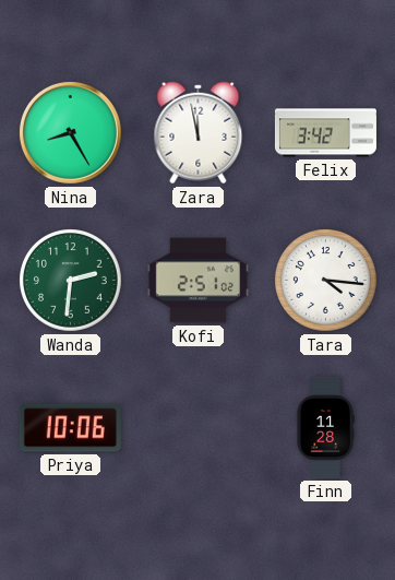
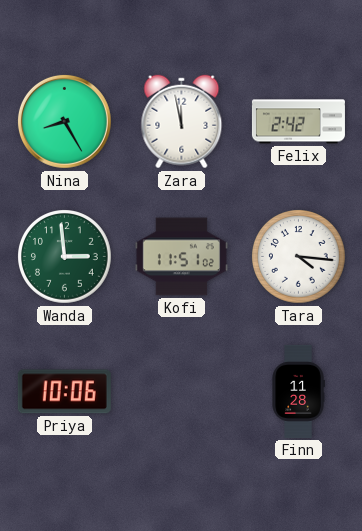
Felix: 3:42 -> 2:42
Wanda: 2:31 -> 2:59
Kofi: 2:51 -> 11:51
